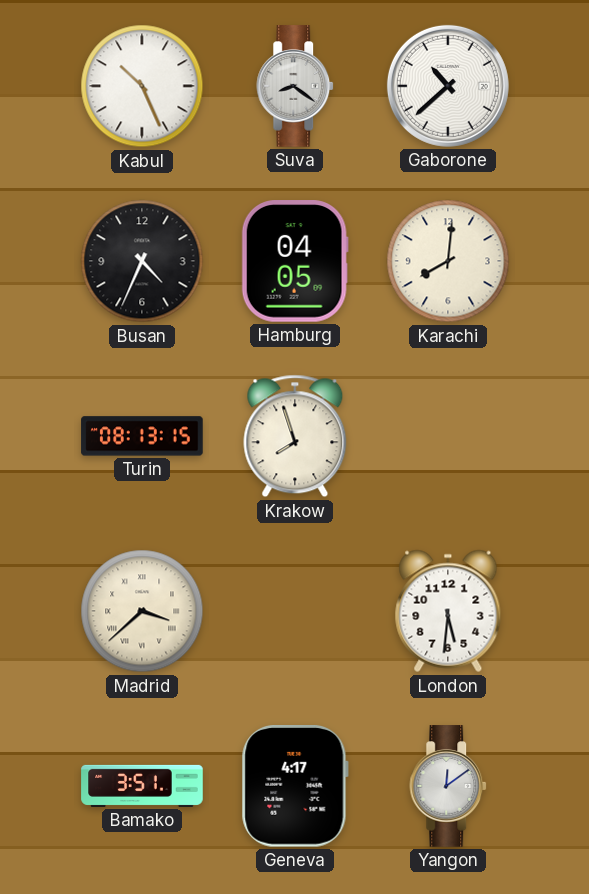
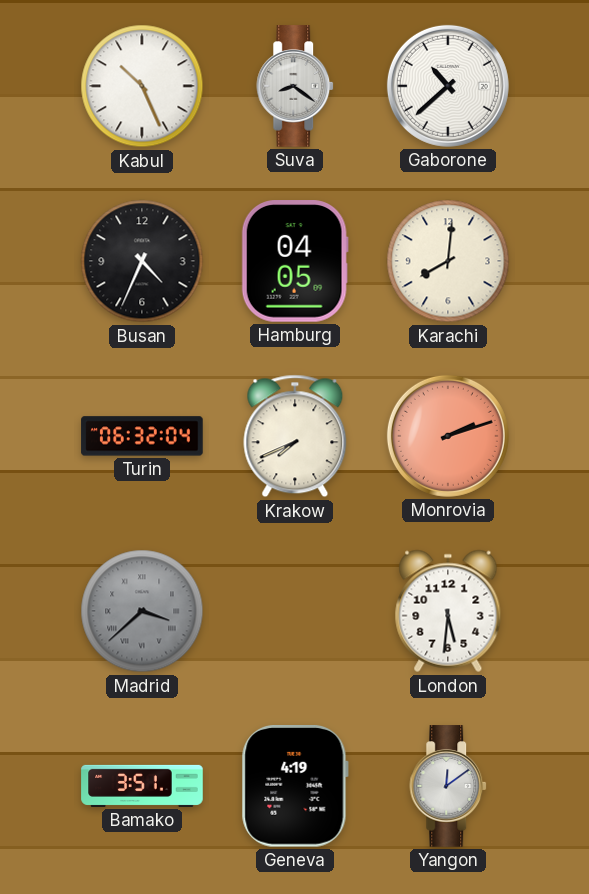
Turin: 08:13 -> 06:32
Krakow: 7:57 -> 7:41
Monrovia: none -> 2:12
Madrid dial: cream -> grey
Geneva: 4:17 -> 4:19
